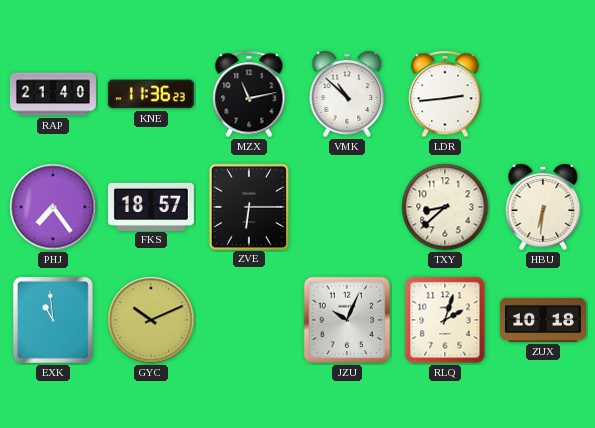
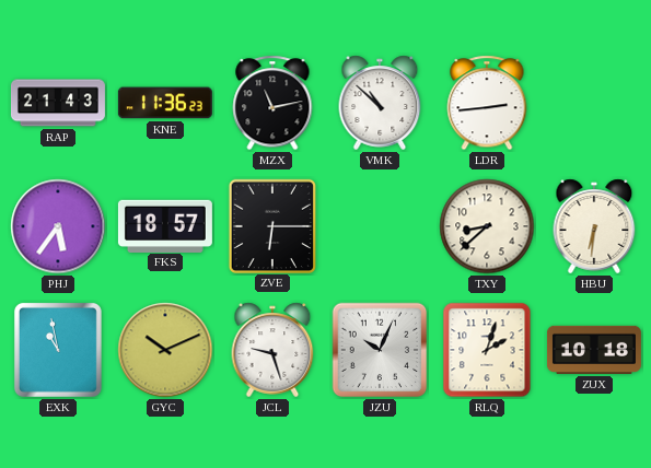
RAP: 21:40 -> 21:43
PHJ: 7:24 -> 5:36
EXK: 10:59 -> 10:58
JCL: none -> 9:27
